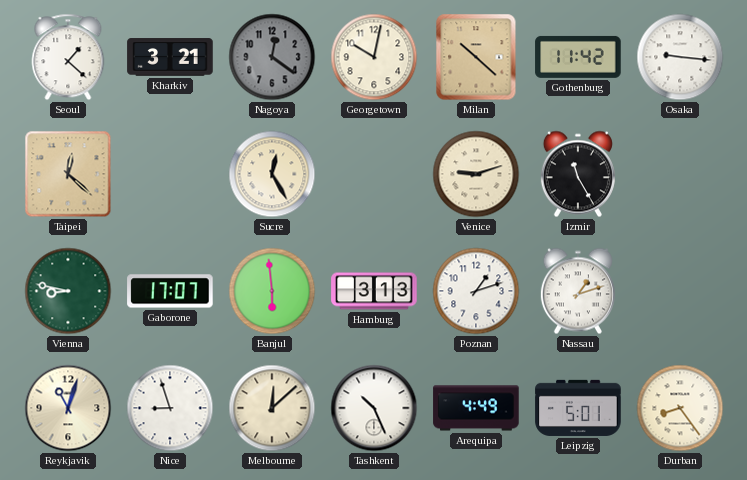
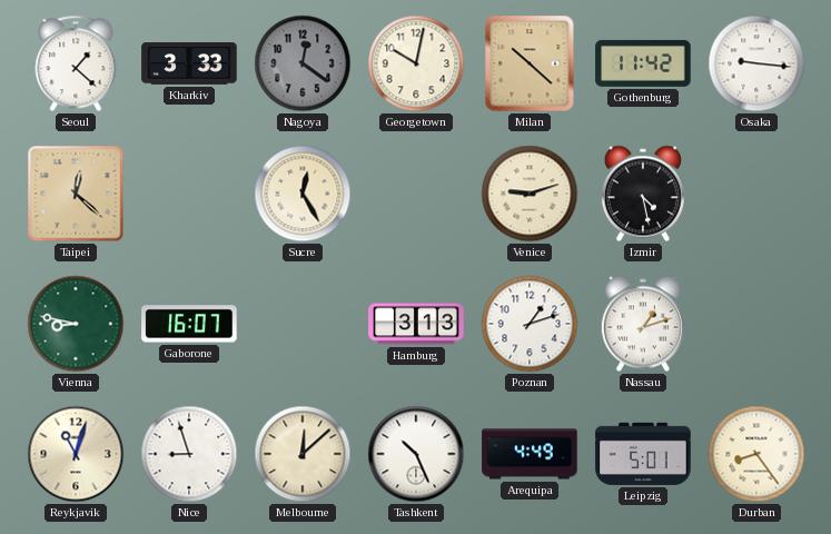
Kharkiv: 3:21 -> 3:33
Izmir: 11:25 -> 4:28
Gaborone: 17:07 -> 16:07
Banjul: 5:59 -> none
